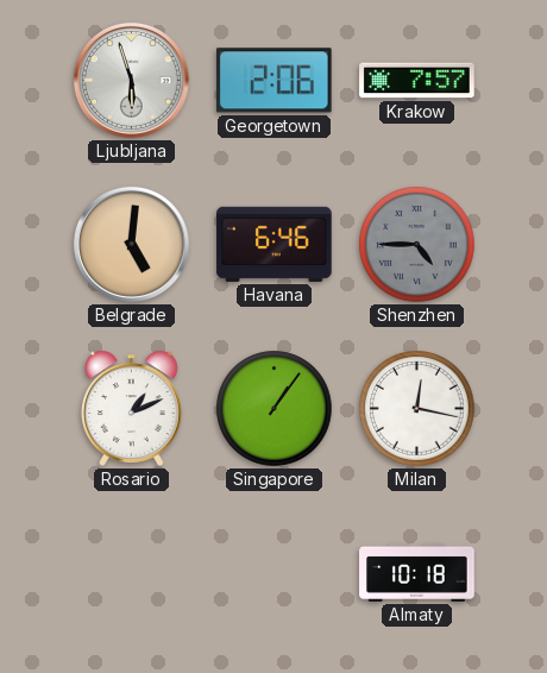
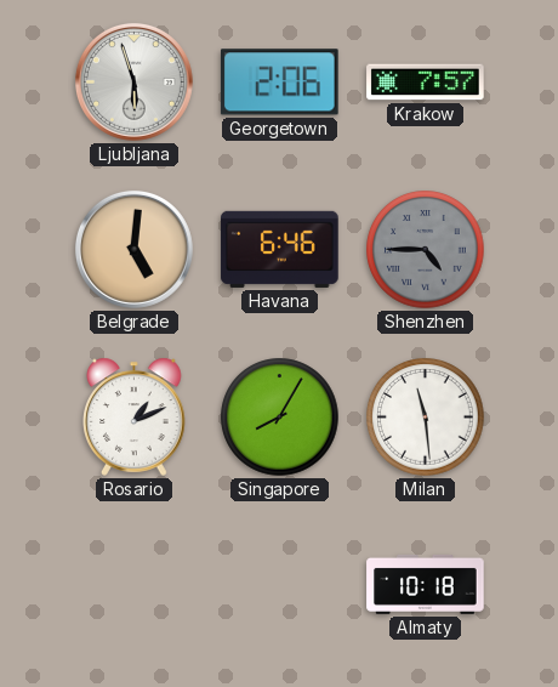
Singapore: 1:06 -> 8:05
Milan: 12:17 -> 11:29
